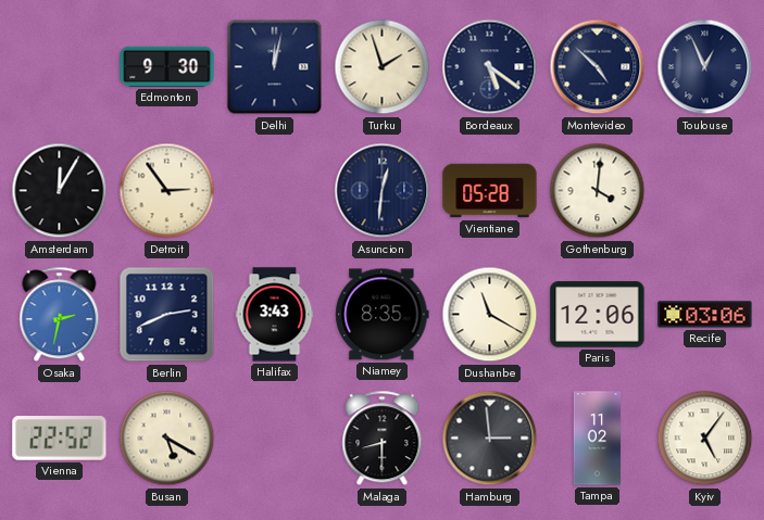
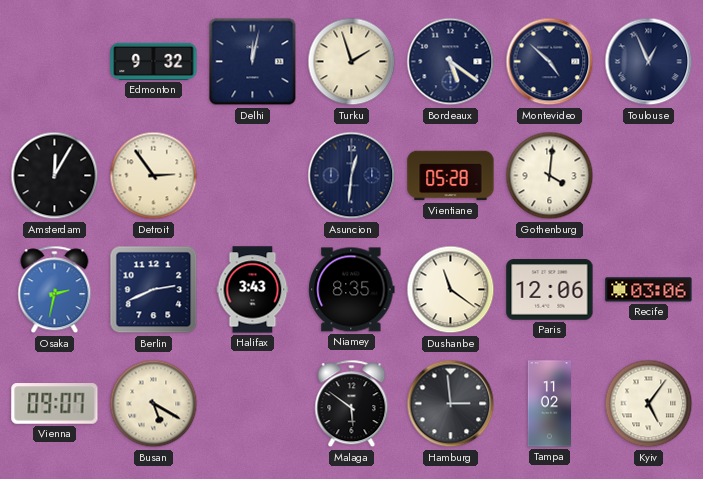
Edmonton: 9:30 -> 9:32
Dushanbe: 11:20 -> 11:21
Vienna: 22:52 -> 09:07
Malaga: 8:30 -> 5:51
